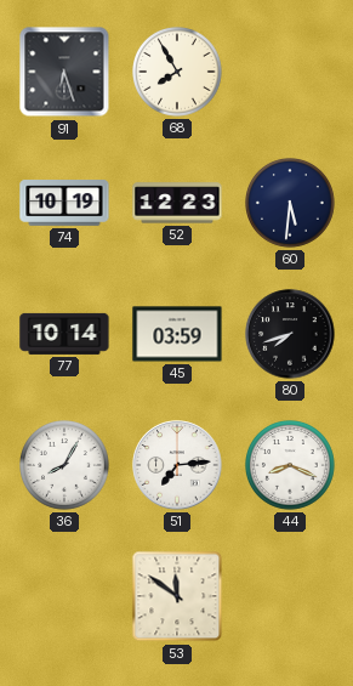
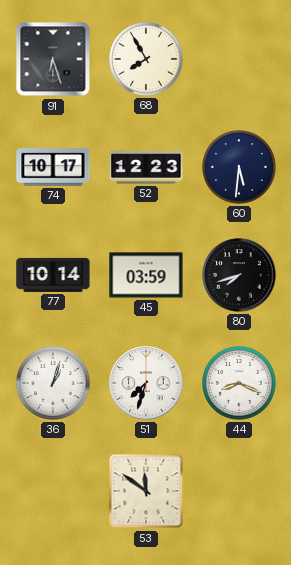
74: 10:19 -> 10:17
36: 8:05 -> 1:03
51: 7:14 -> 7:33
